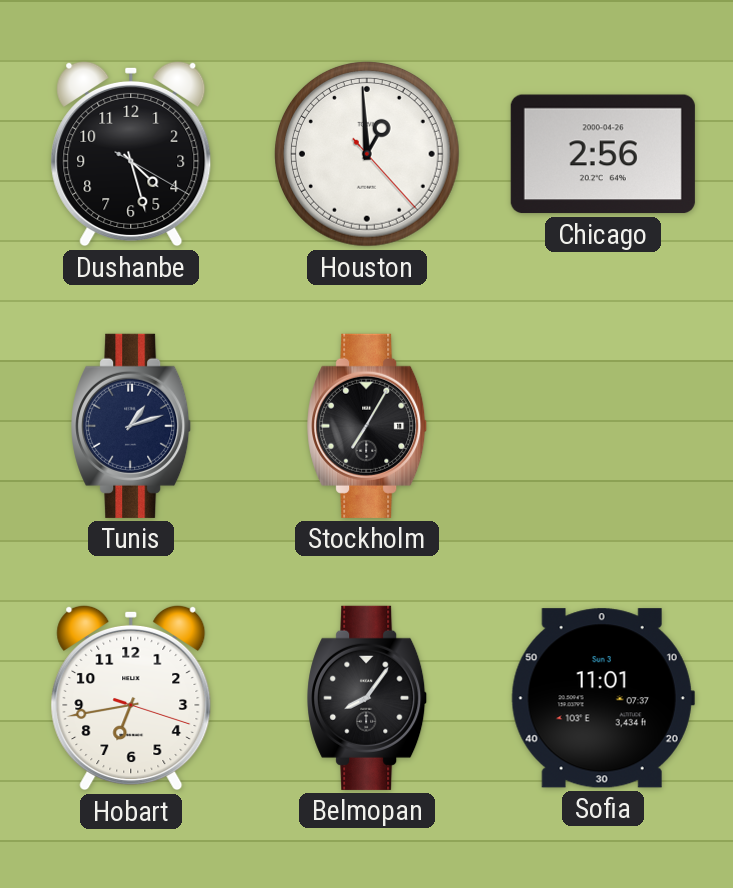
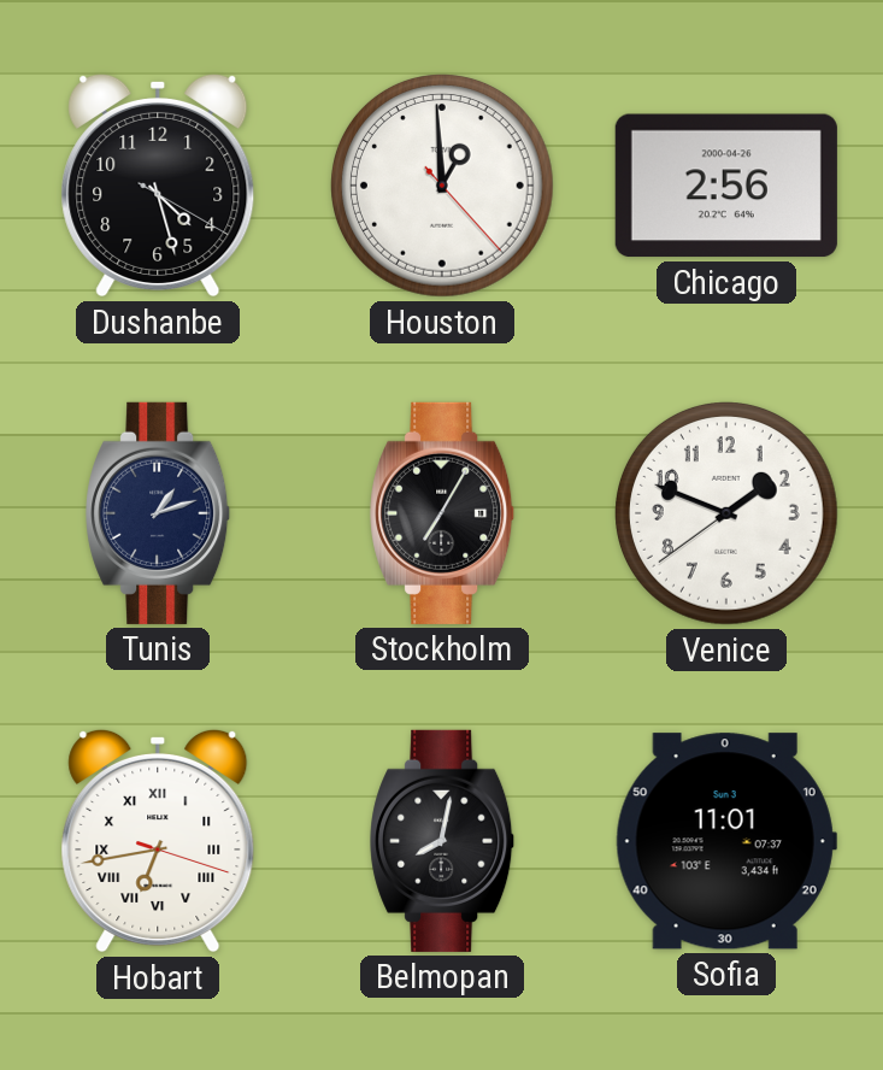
Venice: none -> 1:48
Hobart numerals: Arabic -> Roman
Belmopan: 8:06 -> 8:02
